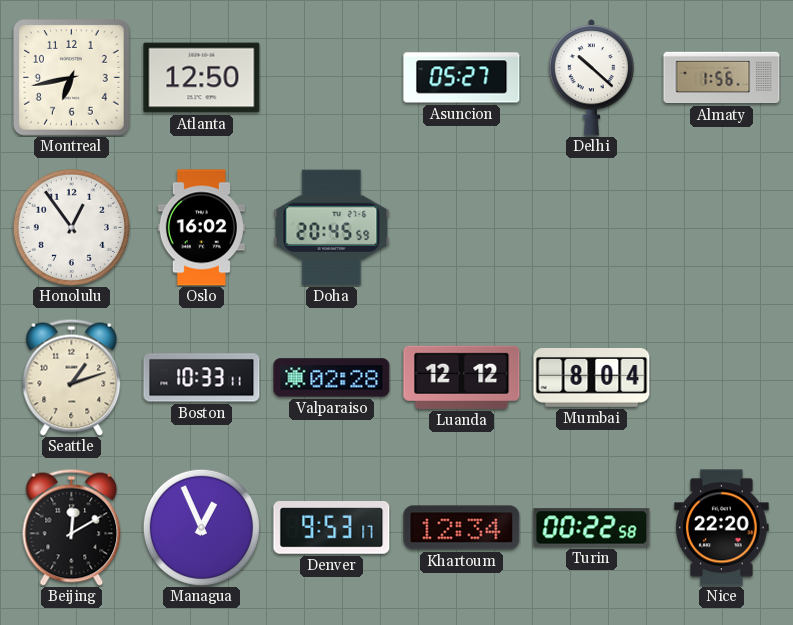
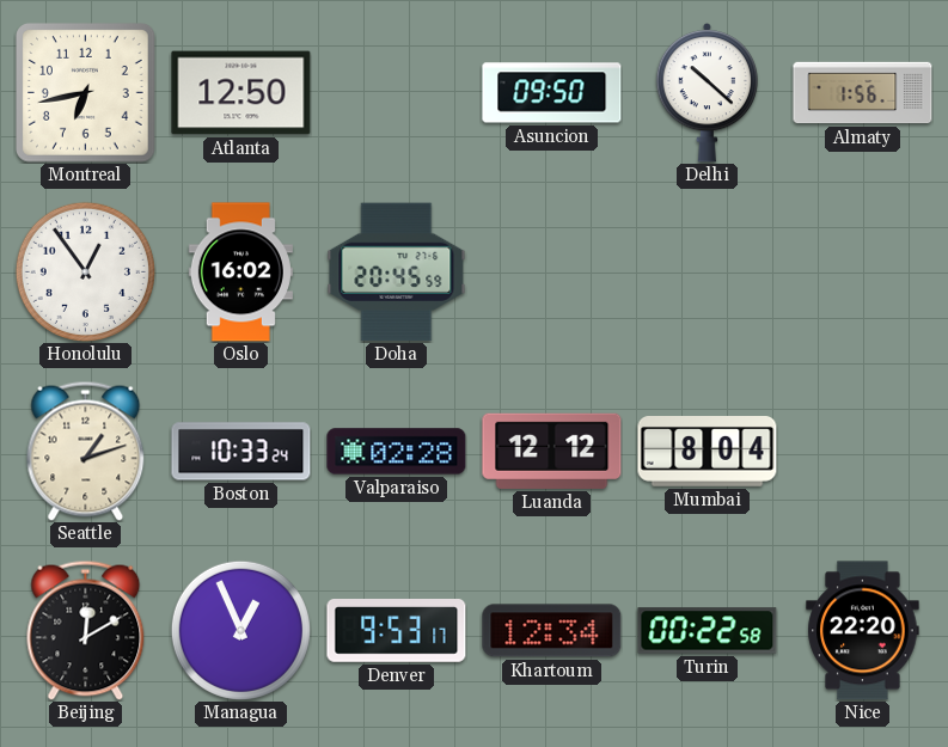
Asuncion: 05:27 -> 09:50
Boston: 10:33:11 -> 10:33:24
